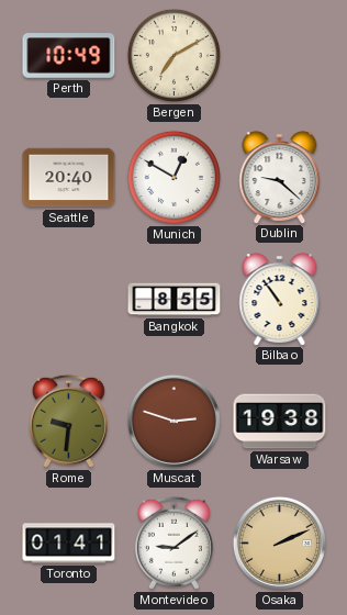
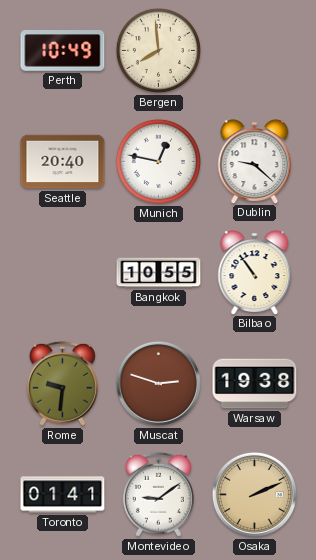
Bergen: 7:10 -> 7:59
Munich: 12:50 -> 12:47
Bangkok: 8:55 -> 10:55
